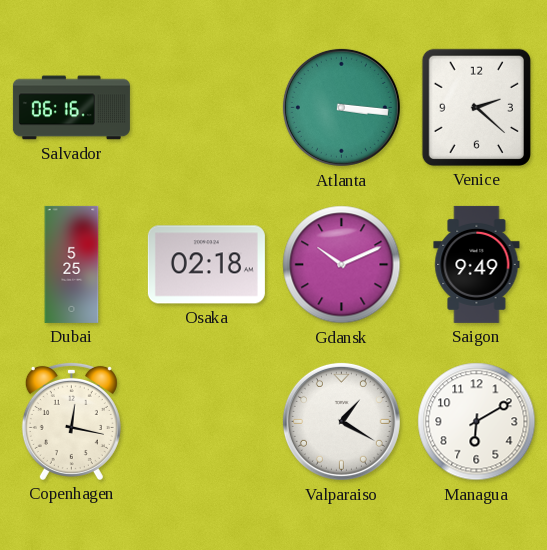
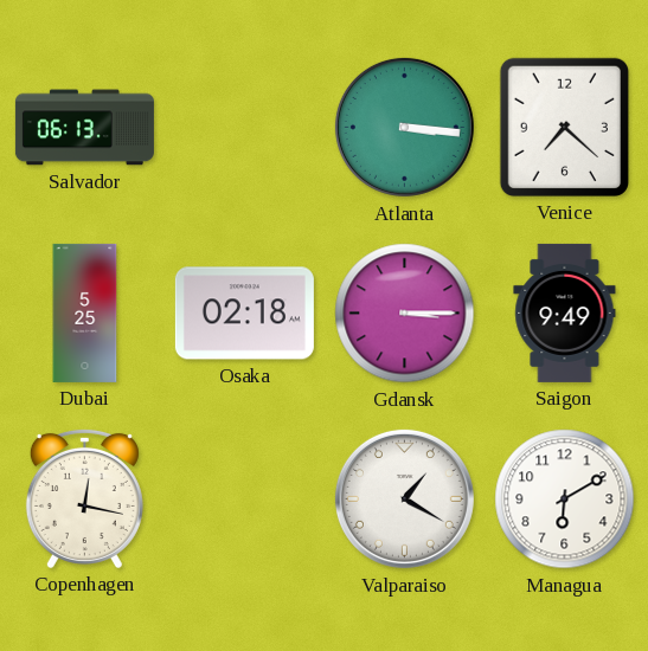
Salvador: 06:16 -> 06:13
Venice: 2:22 -> 7:22
Gdansk: 10:11 -> 3:15
